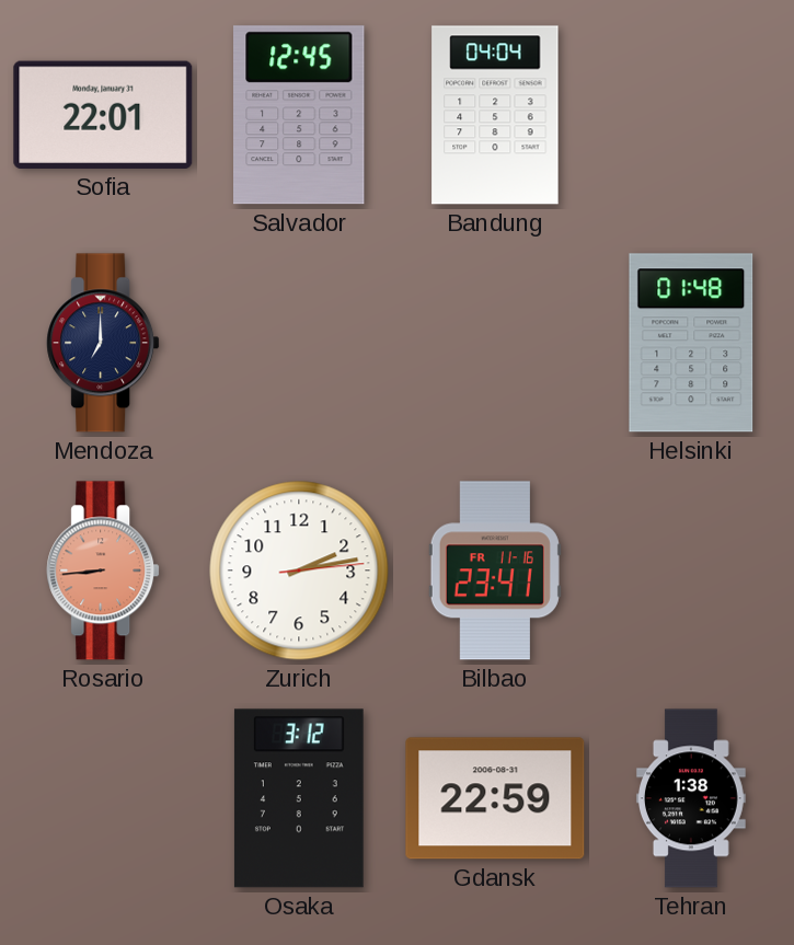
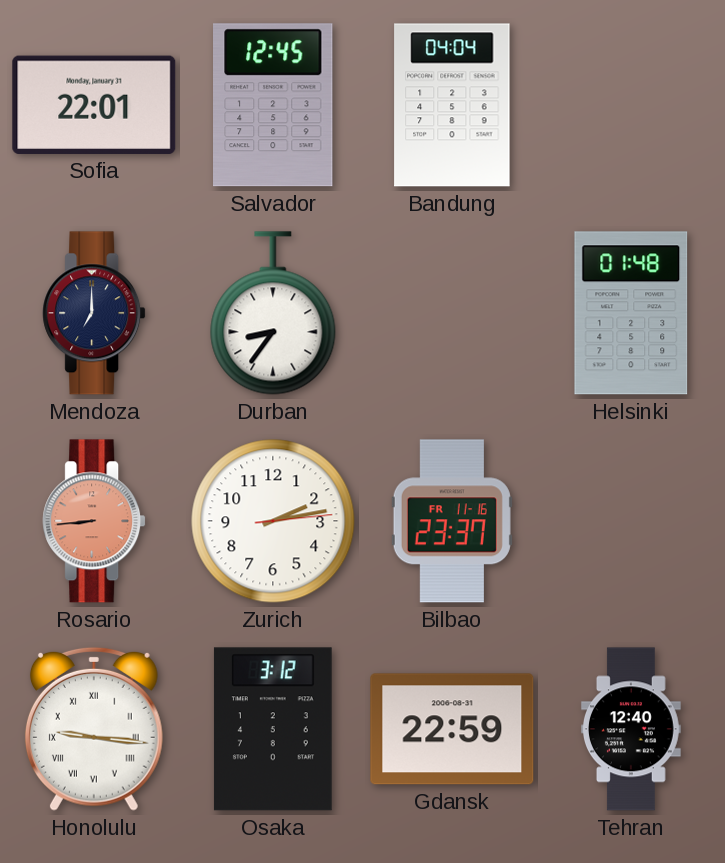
Durban: none -> 8:36
Bilbao: 23:41 -> 23:37
Honolulu: none -> 9:16
Tehran: 1:38 -> 12:40
